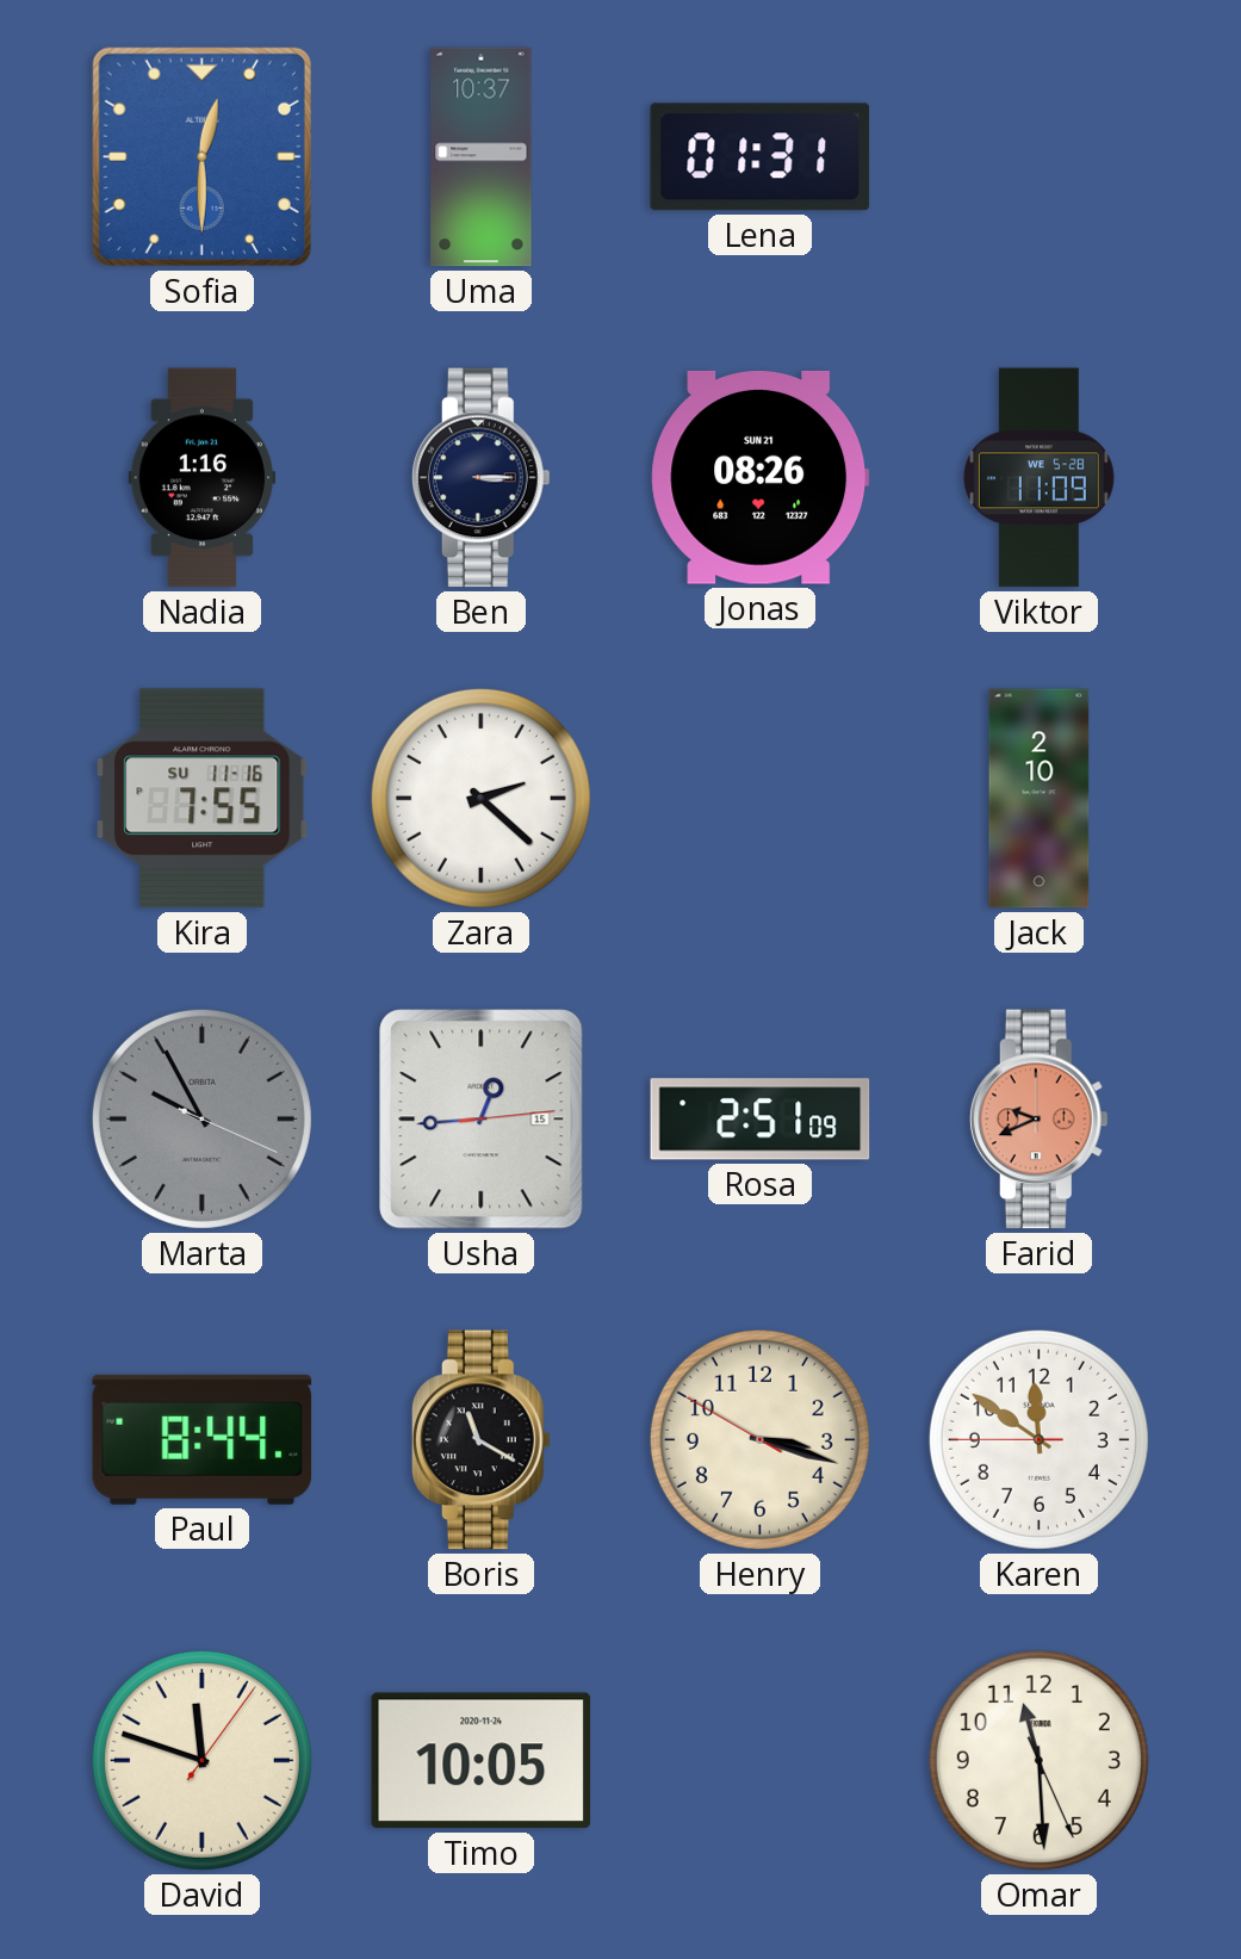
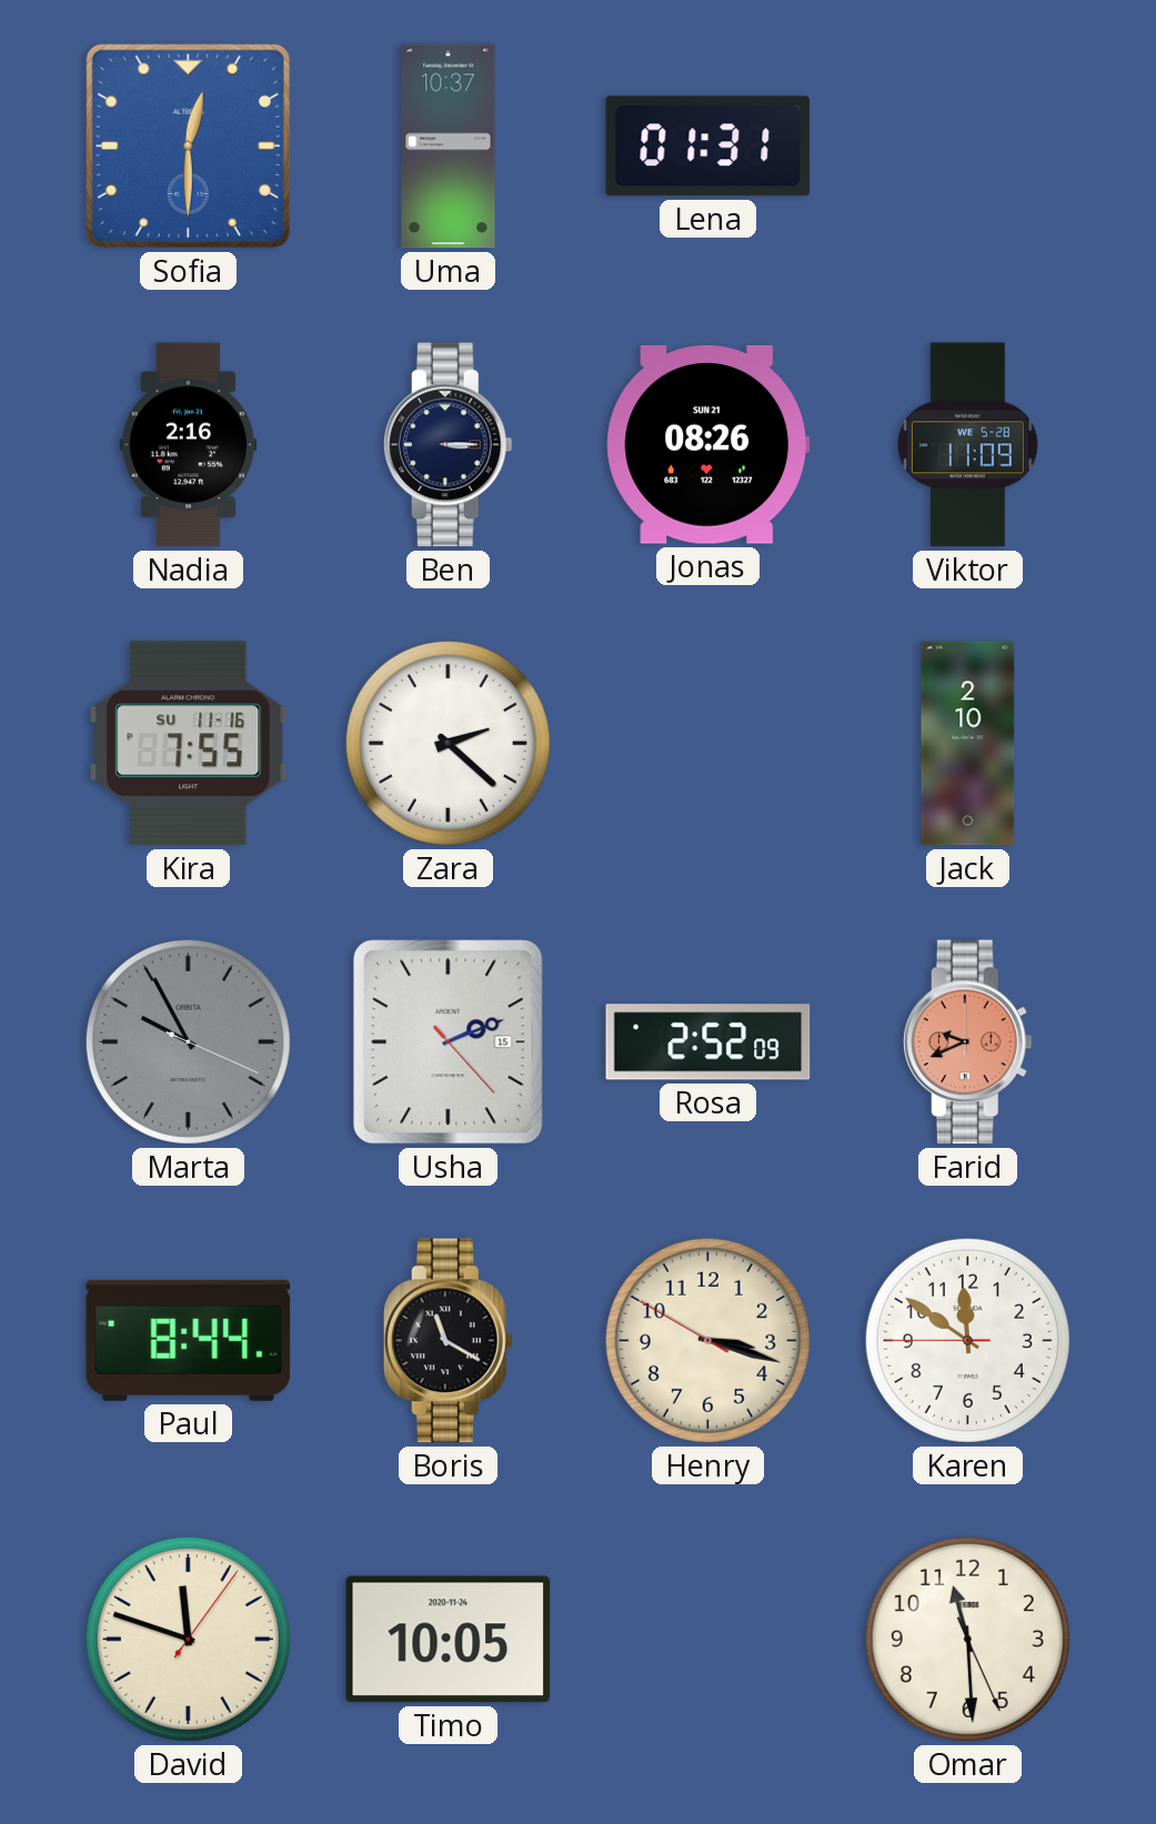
Nadia: 1:16 -> 2:16
Usha: 12:44 -> 2:11
Rosa: 2:51 -> 2:52
